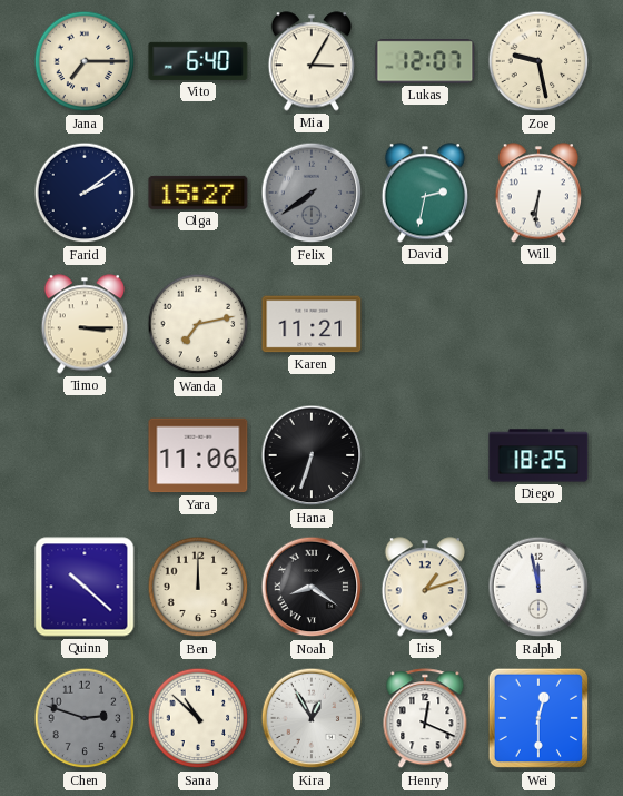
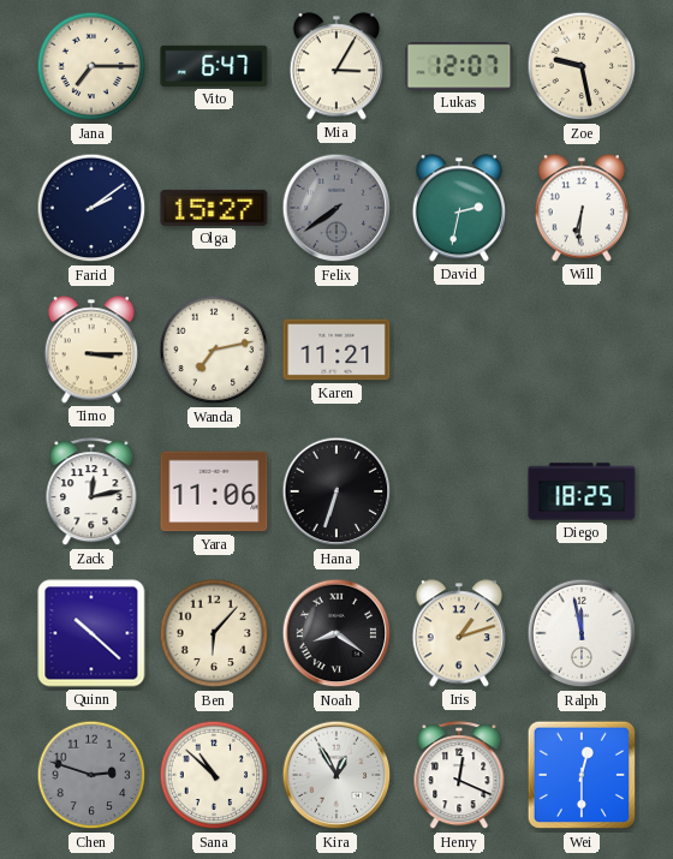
Vito: 6:40 -> 6:47
Zack: none -> 12:13
Ben: 12:00 -> 6:07
